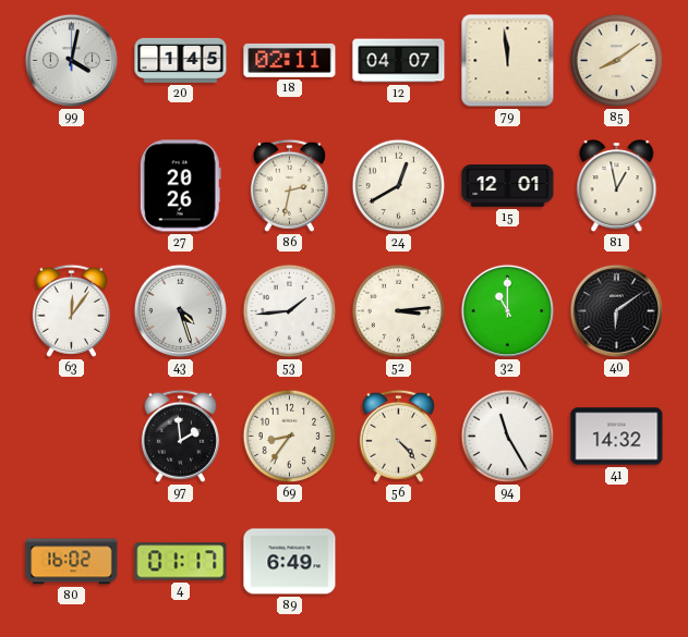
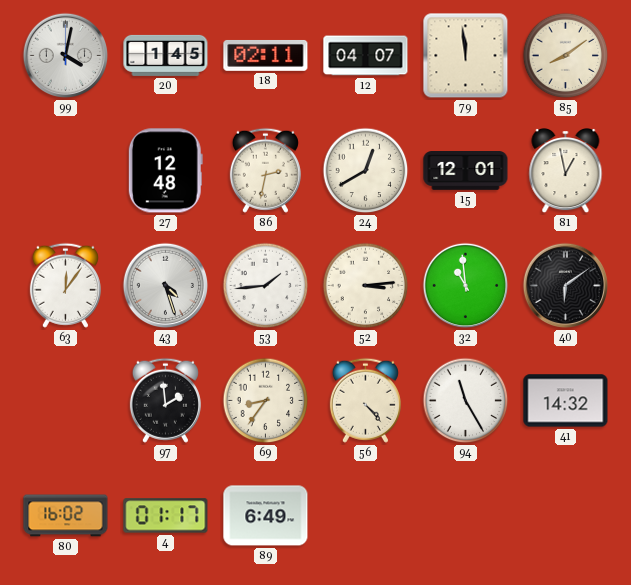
27: 20:26 -> 12:48
32: 11:00 -> 10:59
